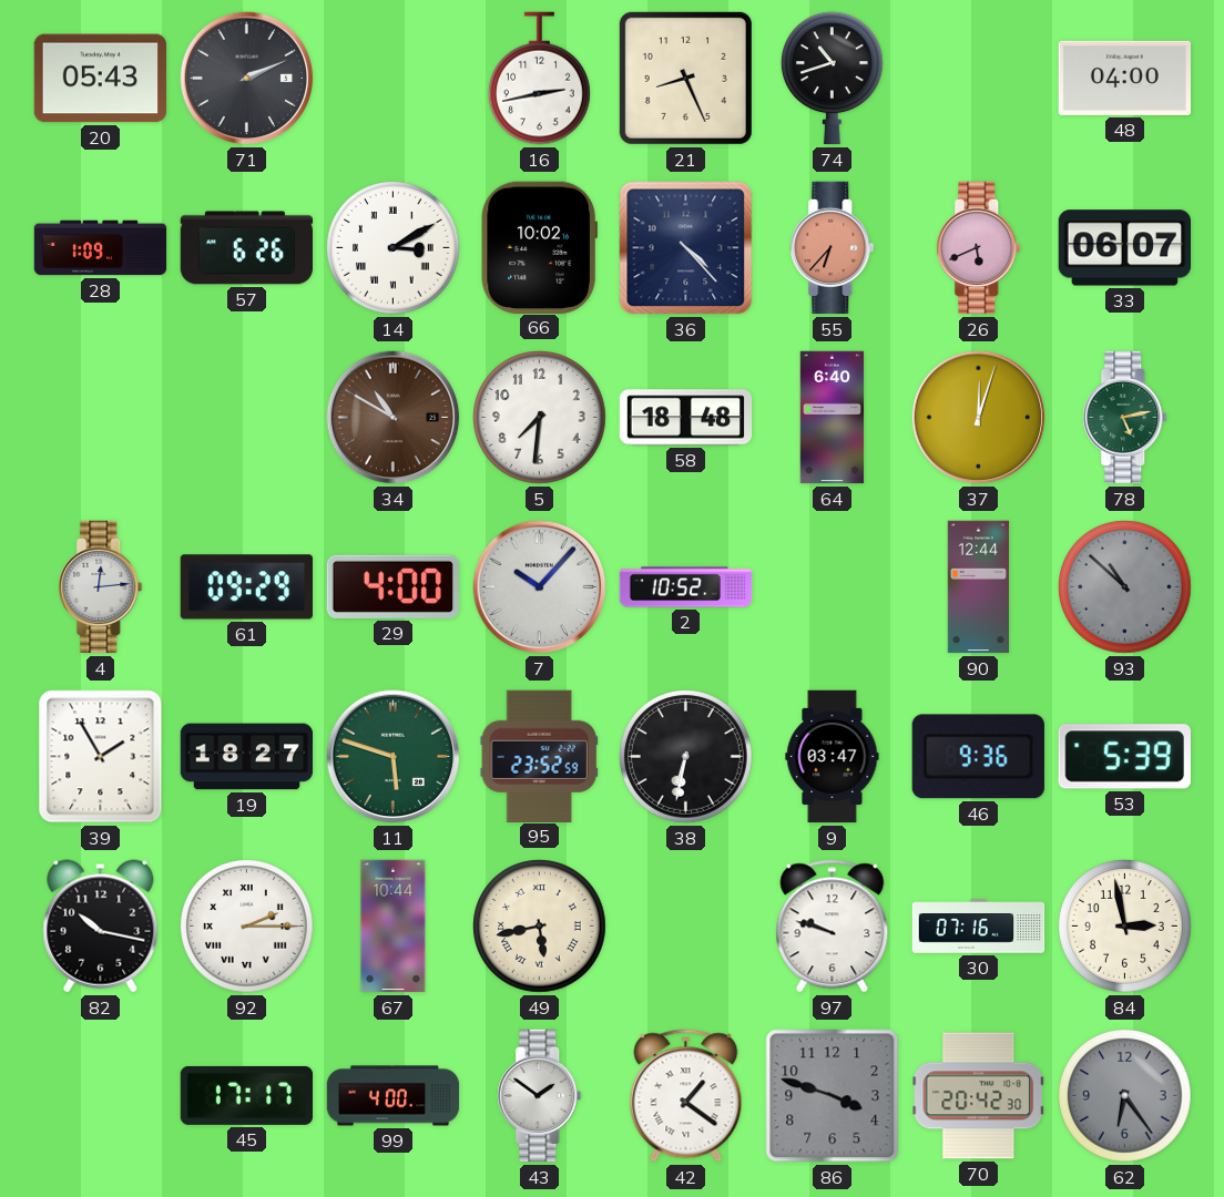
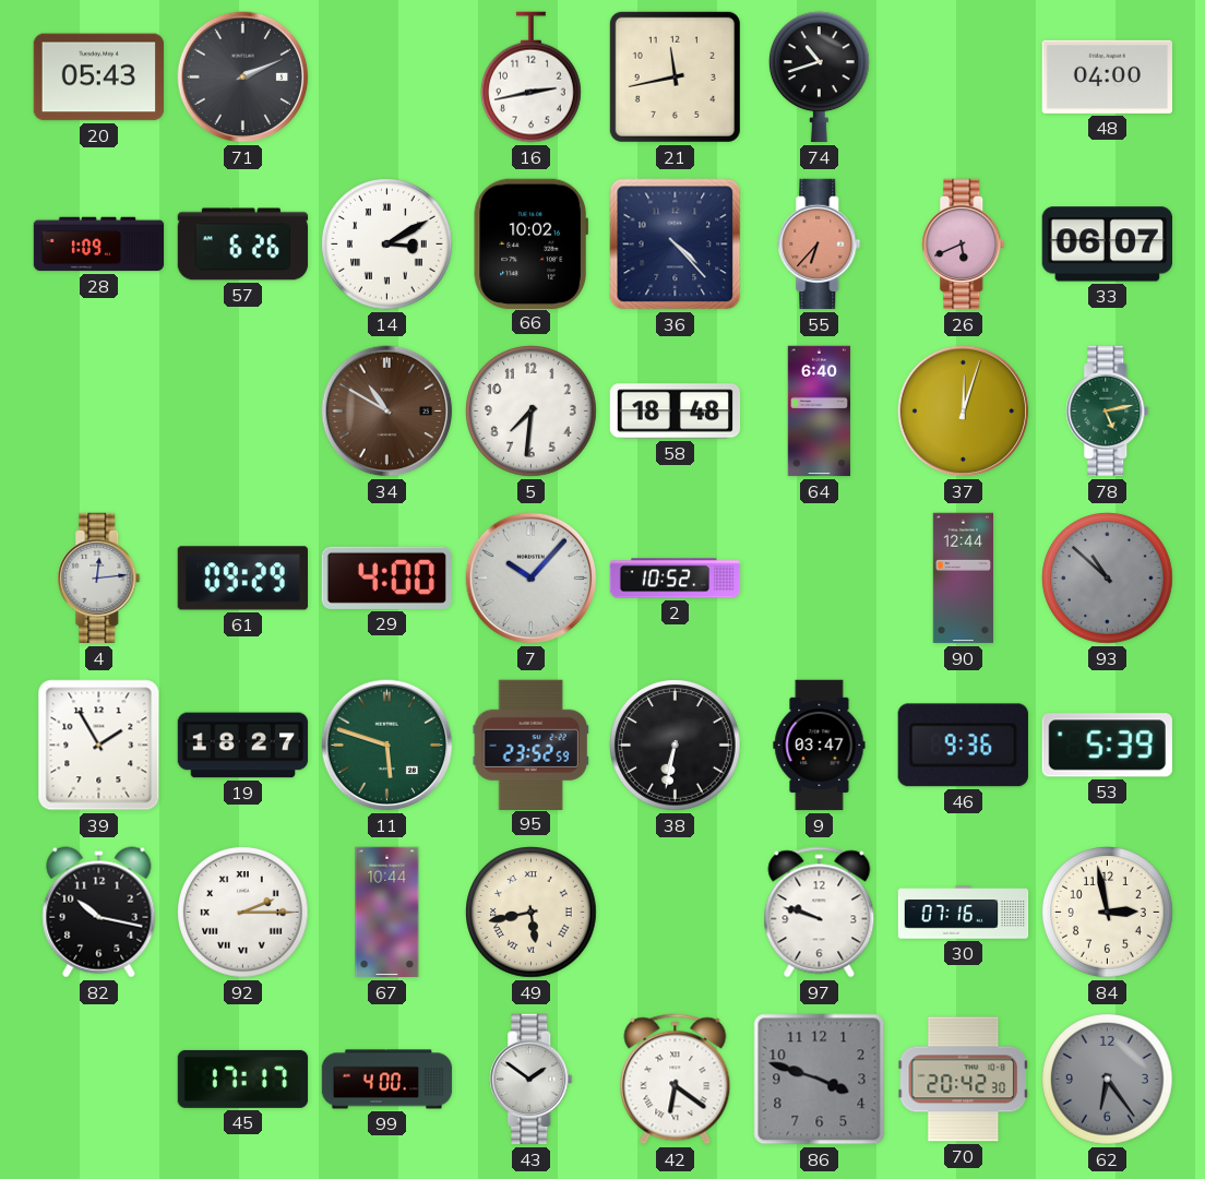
21: 8:26 -> 11:43
42: 1:21 -> 6:21
